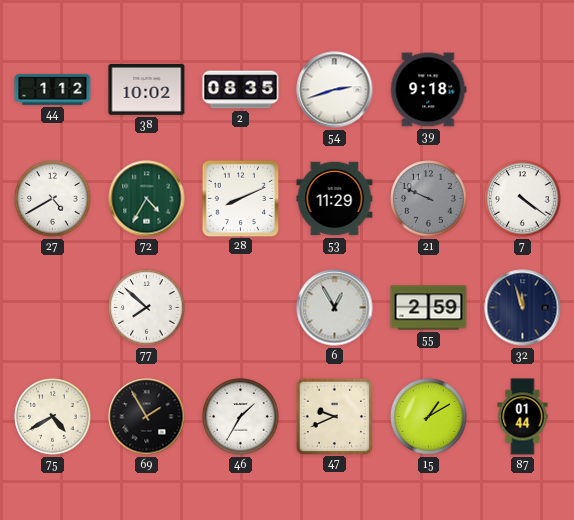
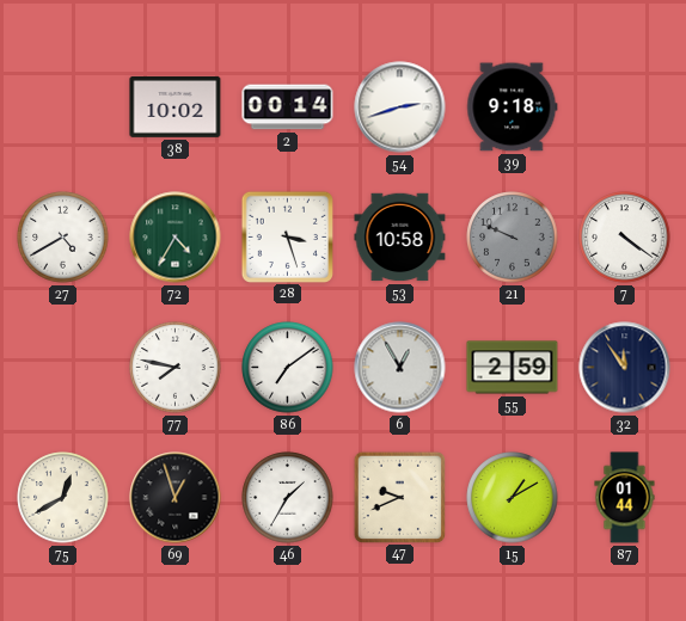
44: 1:12 -> none
2: 08:35 -> 00:14
28: 8:11 -> 3:27
53: 11:29 -> 10:58
77: 7:52 -> 7:47
86: none -> 7:09
32: 11:57 -> 11:54
75: 4:40 -> 12:40
69: 1:55 -> 12:57
